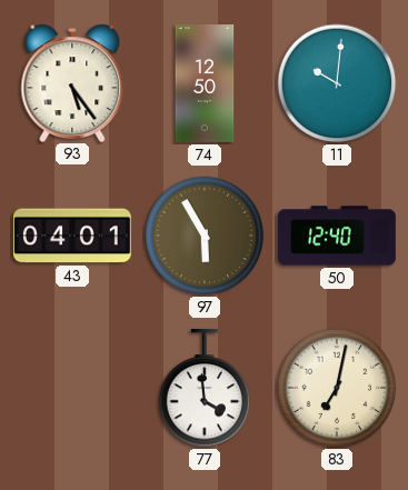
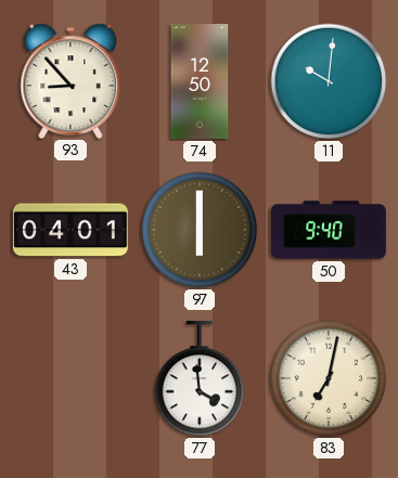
93: 5:24 -> 8:53
97: 5:55 -> 6:00
50: 12:40 -> 9:40
